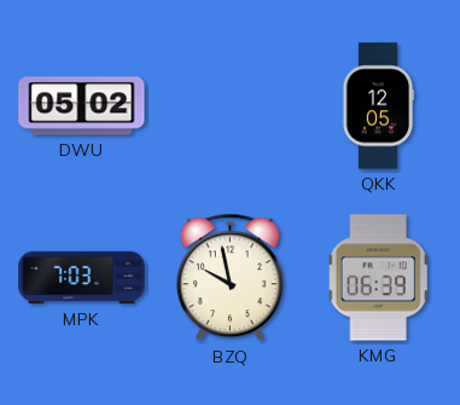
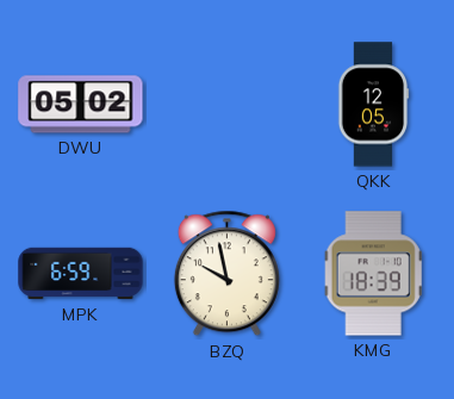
MPK: 7:03 -> 6:59
KMG: 06:39 -> 18:39
